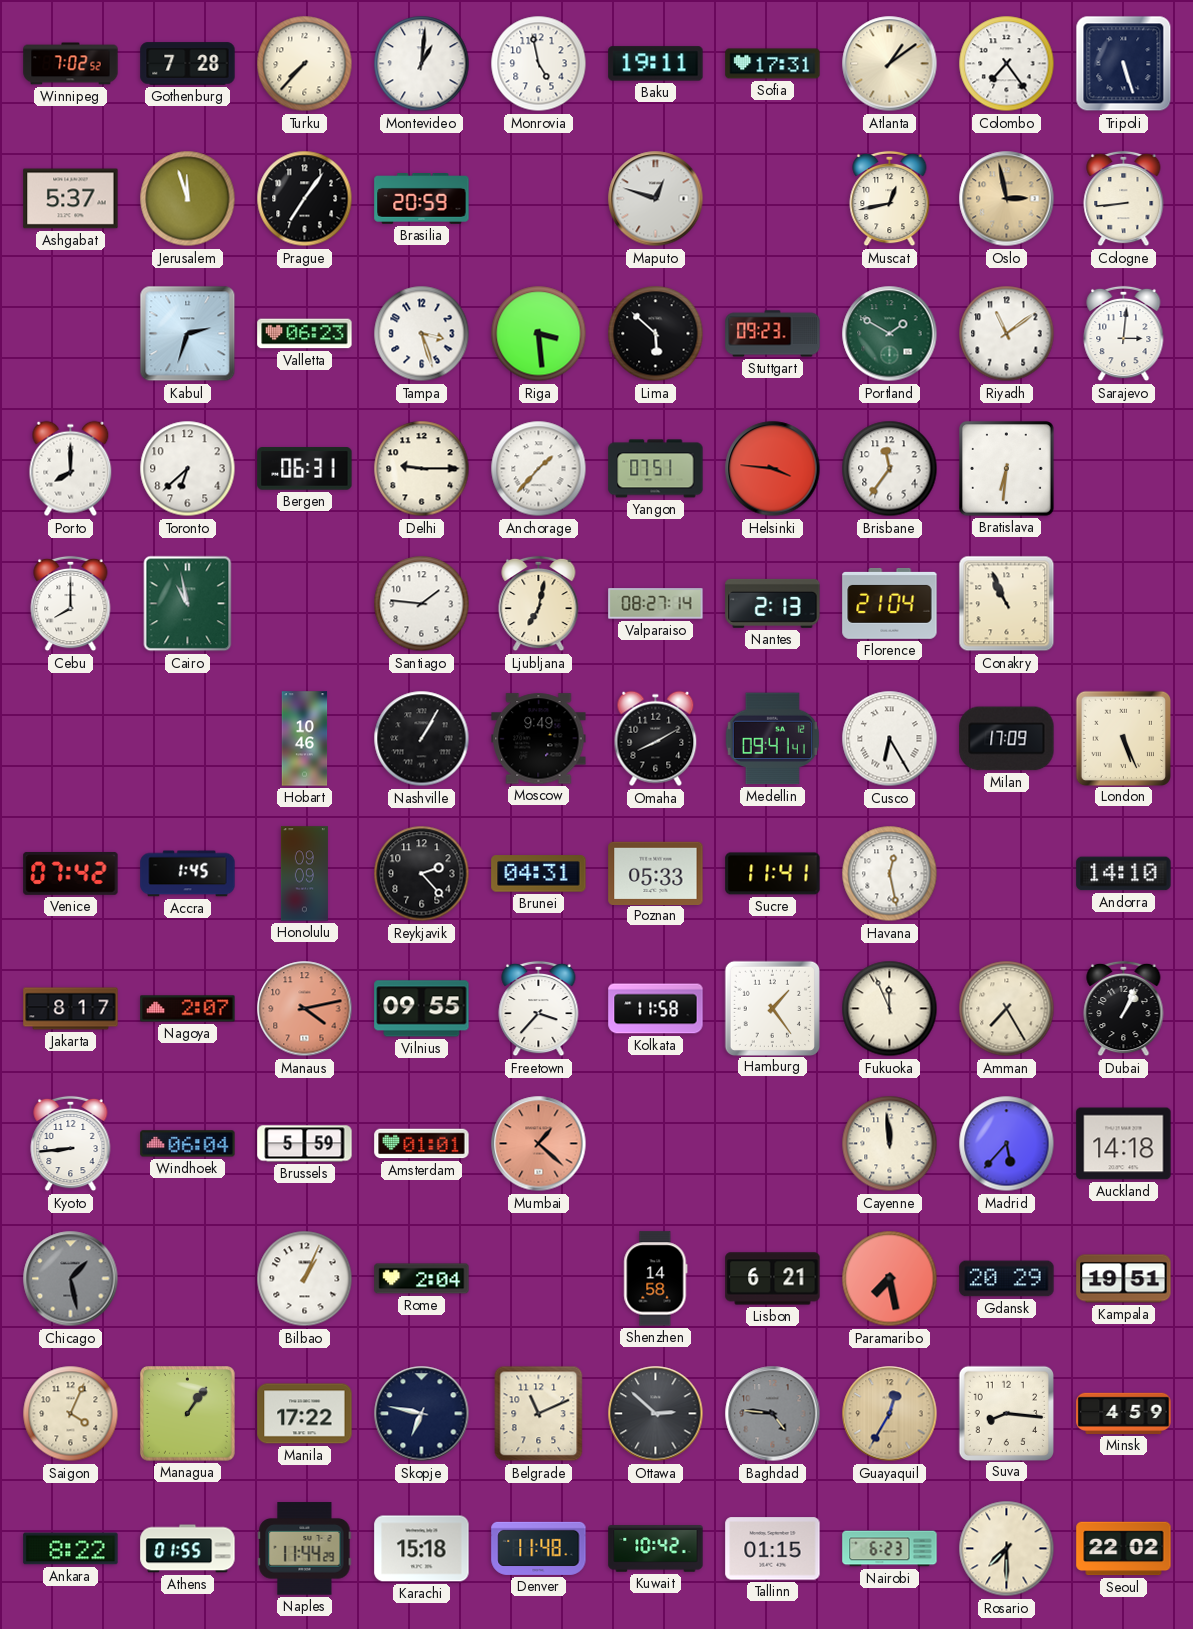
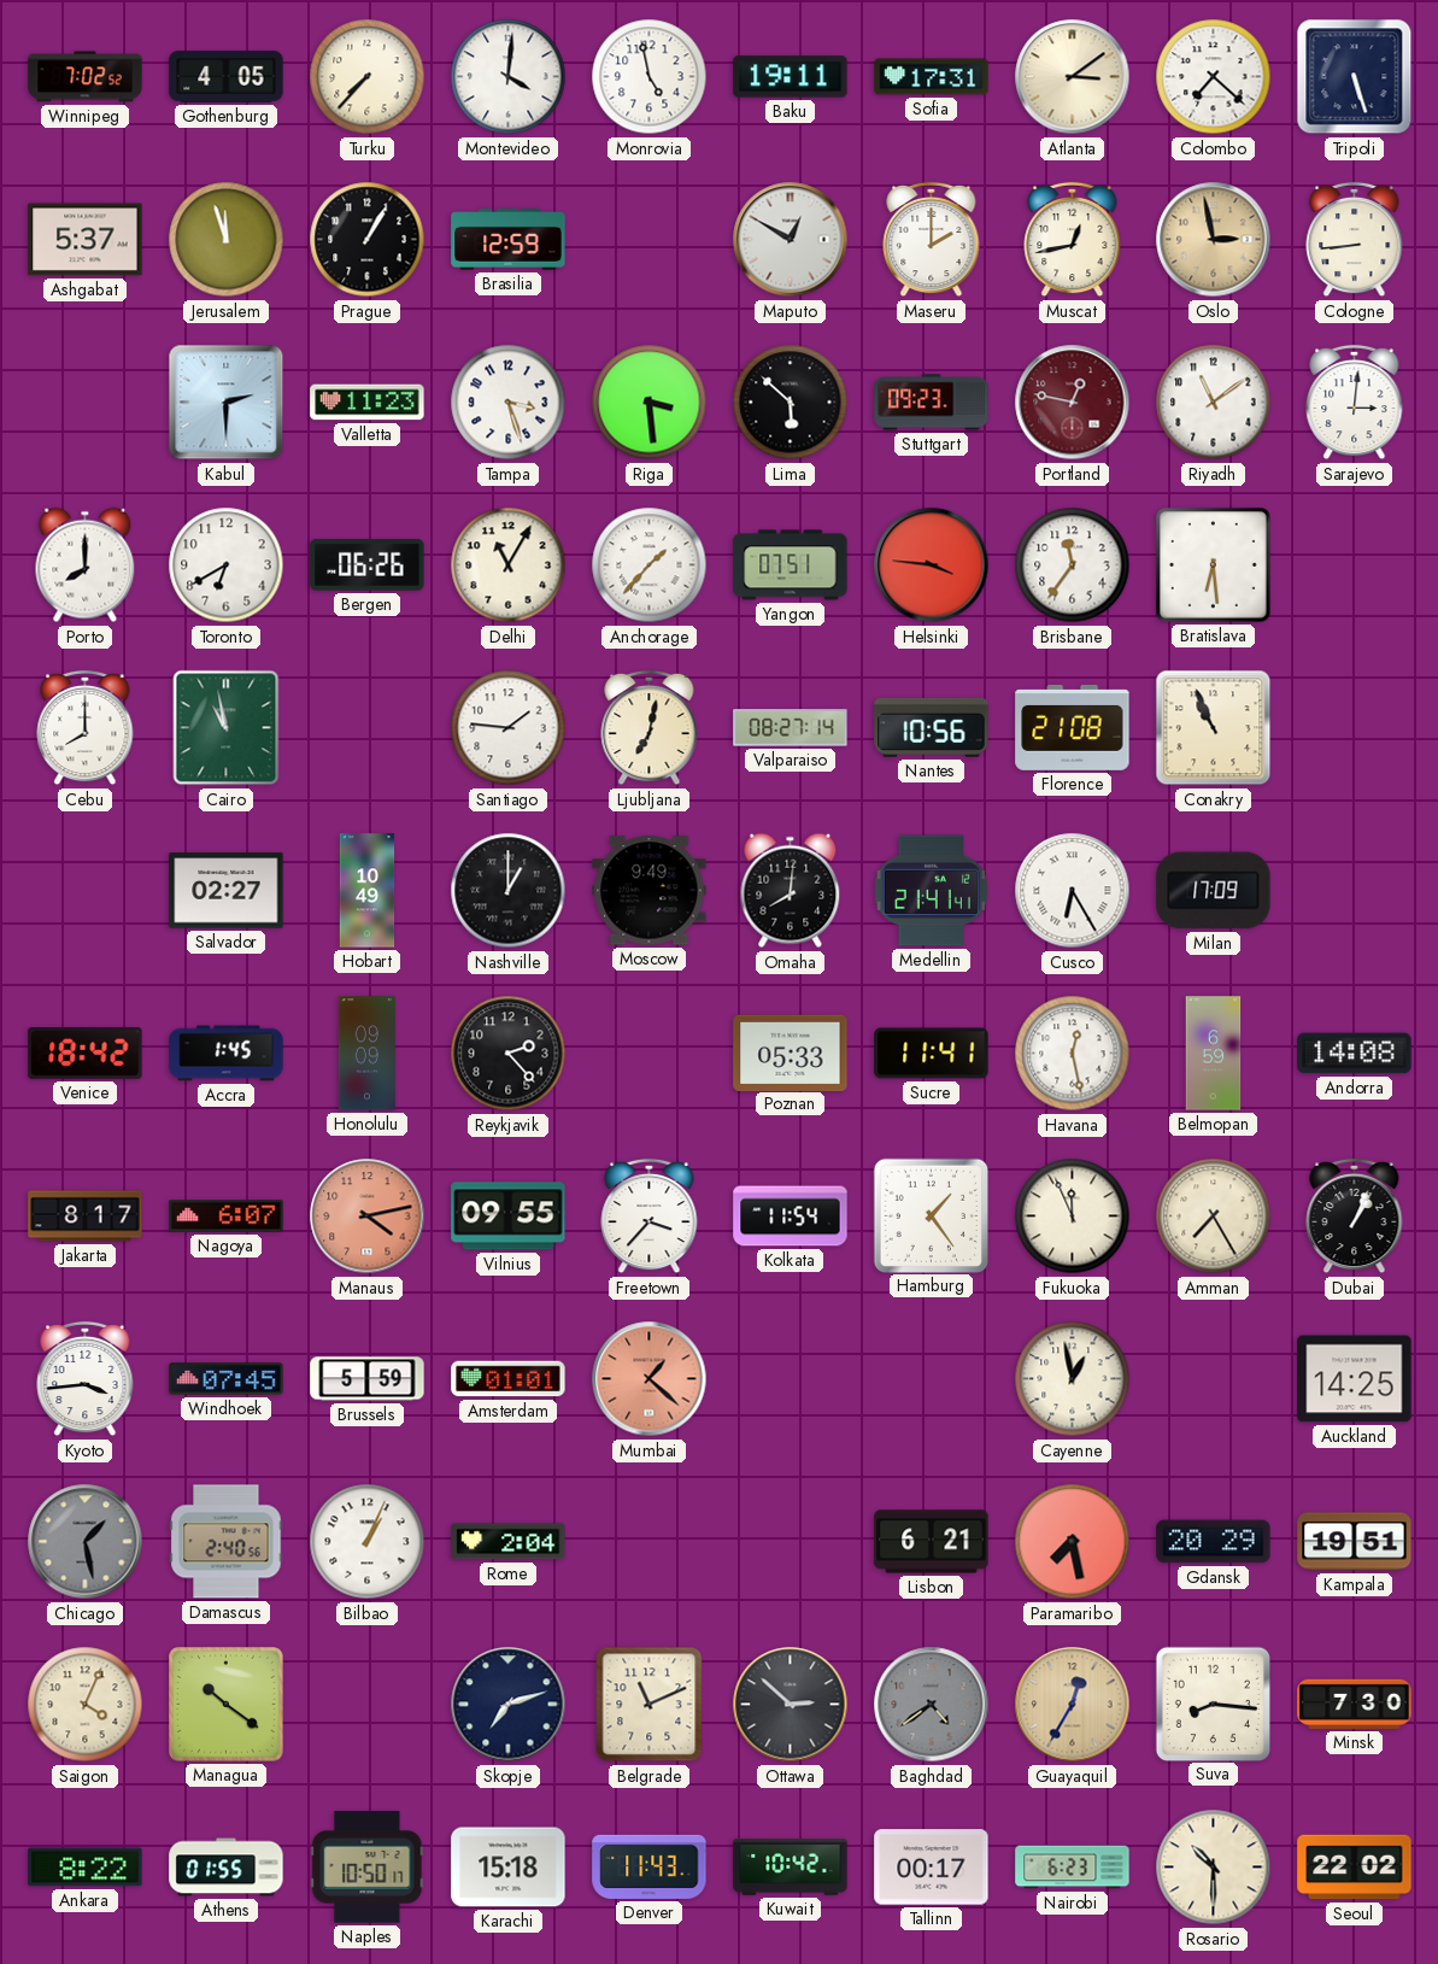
Gothenburg: 7:28 -> 4:05
Montevideo: 1:01 -> 4:01
Atlanta: 1:09 -> 3:09
Colombo: 7:24 -> 7:22
Prague: 7:06 -> 1:05
Brasilia: 20:59 -> 12:59
Maputo: 12:48 -> 12:50
Maseru: none -> 2:00
Kabul: 2:33 -> 2:30
Valletta: 06:23 -> 11:23
Portland: 1:50 -> 12:47
Portland dial: green -> burgundy
Toronto: 6:38 -> 6:40
Bergen: 06:31 -> 06:26
Delhi: 9:15 -> 11:05
Bratislava: 6:31 -> 6:29
Nantes: 2:13 -> 10:56
Florence: 21:04 -> 21:08
Salvador: none -> 02:27
Hobart: 10:46 -> 10:49
Nashville: 1:05 -> 1:00
Omaha: 8:10 -> 8:01
Medellin: 09:41 -> 21:41
London: 5:26 -> none
Venice: 07:42 -> 18:42
Brunei: 04:31 -> none
Belmopan: none -> 6:59
Andorra: 14:10 -> 14:08
Nagoya: 2:07 -> 6:07
Kolkata: 11:58 -> 11:54
Kyoto: 8:44 -> 3:44
Windhoek: 06:04 -> 07:45
Cayenne: 11:59 -> 12:58
Madrid: 5:37 -> none
Auckland: 14:18 -> 14:25
Damascus: none -> 2:40
Shenzhen: 14:58 -> none
Managua: 1:06 -> 10:21
Manila: 17:22 -> none
Skopje: 6:47 -> 7:12
Baghdad: 4:46 -> 4:39
Minsk: 4:59 -> 7:30
Naples: 11:44 -> 10:50
Denver: 11:48 -> 11:43
Tallinn: 01:15 -> 00:17
Rosario: 7:30 -> 10:30
